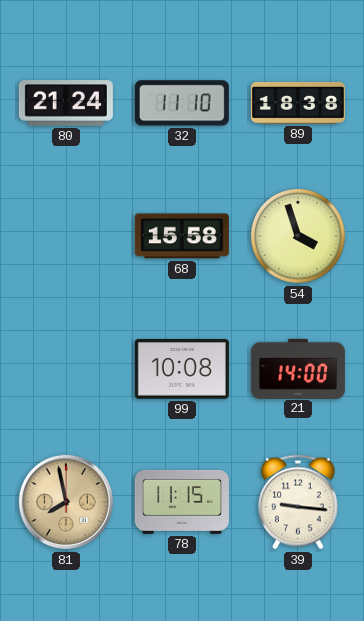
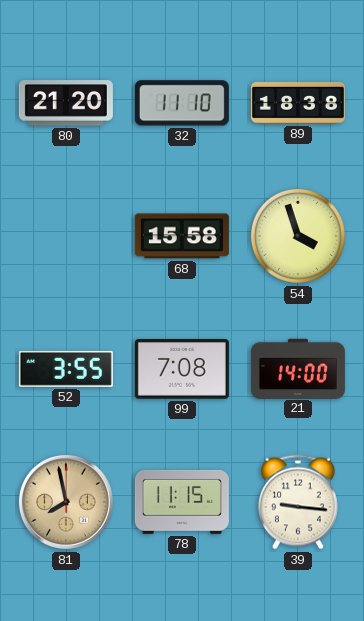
80: 21:24 -> 21:20
52: none -> 3:55
99: 10:08 -> 7:08
